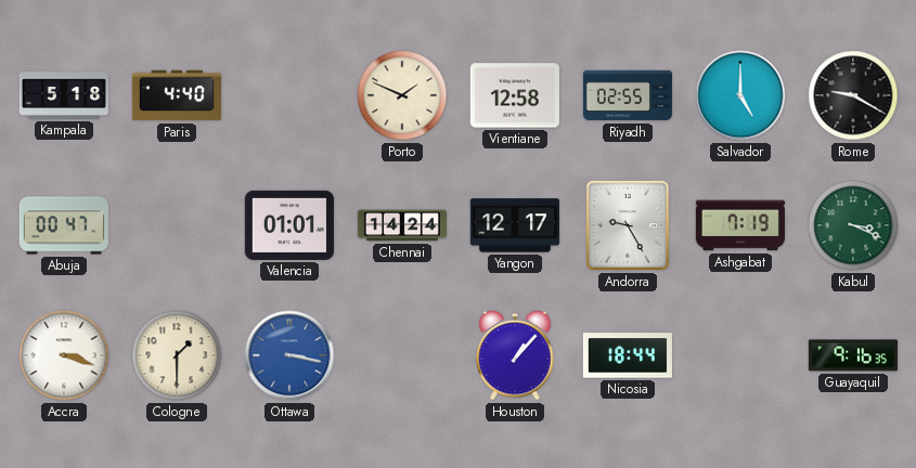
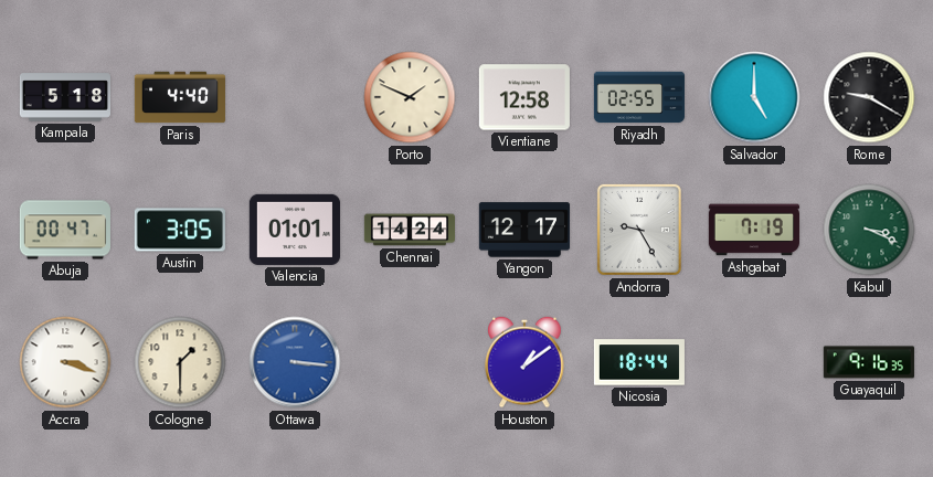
Austin: none -> 3:05
Ottawa: 3:17 -> 3:16
Houston: 1:07 -> 1:09
